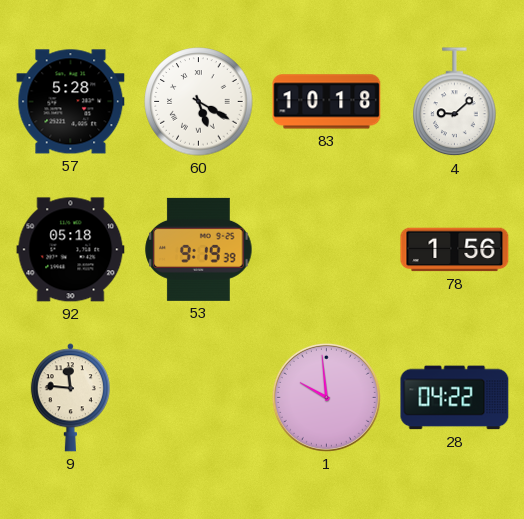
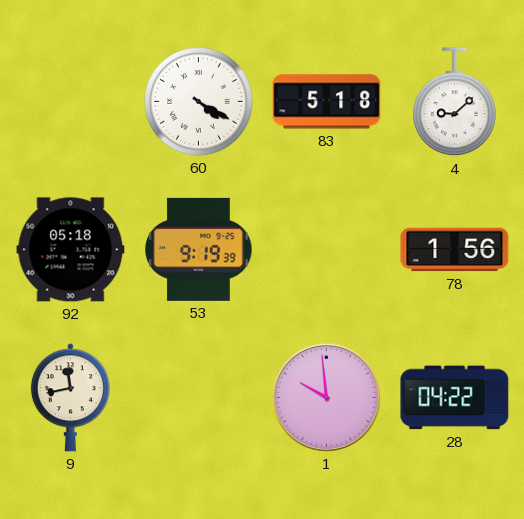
57: 5:28 -> none
60: 5:20 -> 4:20
83: 10:18 -> 5:18
9: 11:46 -> 11:43
